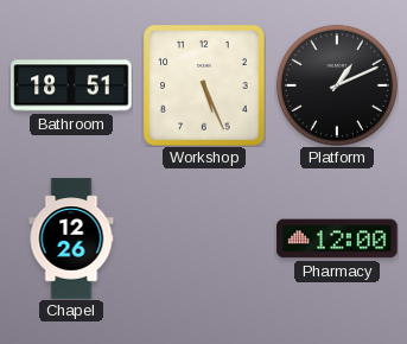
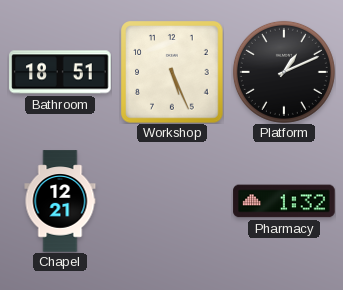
Chapel: 12:26 -> 12:21
Pharmacy: 12:00 -> 1:32
